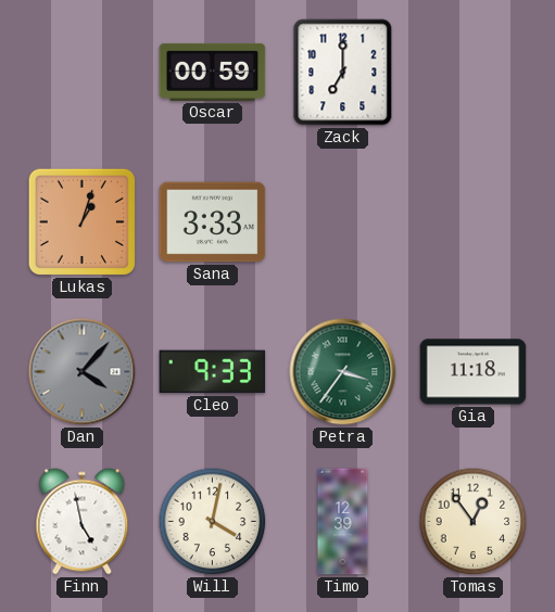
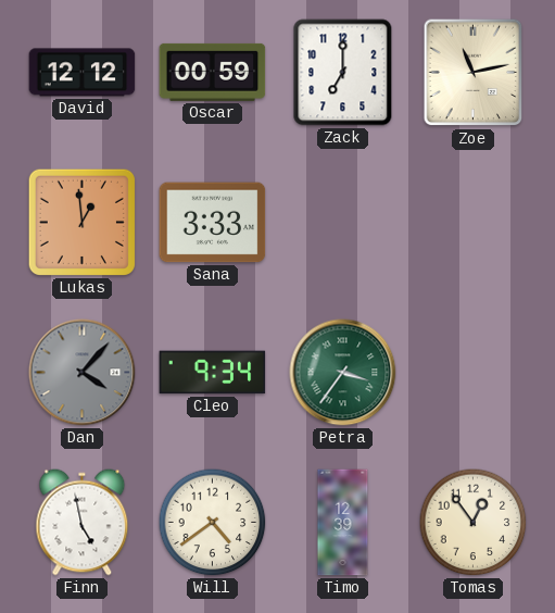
David: none -> 12:12
Zoe: none -> 11:13
Lukas: 1:03 -> 12:59
Cleo: 9:33 -> 9:34
Gia: 11:18 -> none
Will: 4:02 -> 4:39
